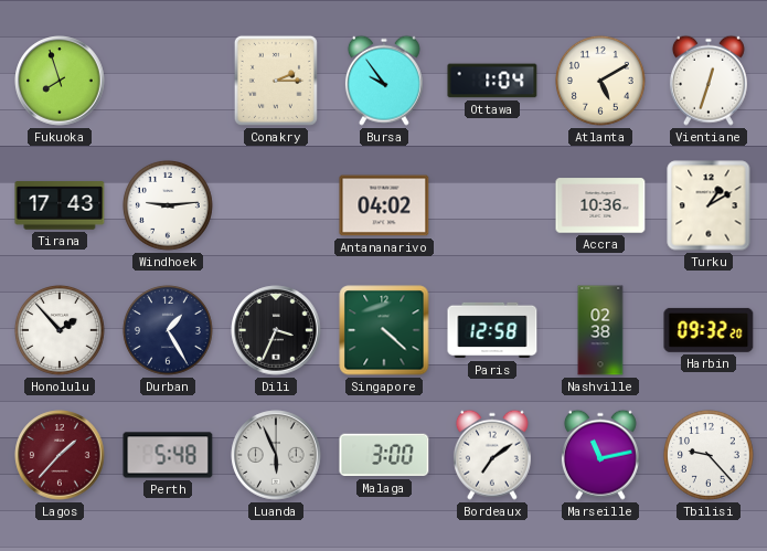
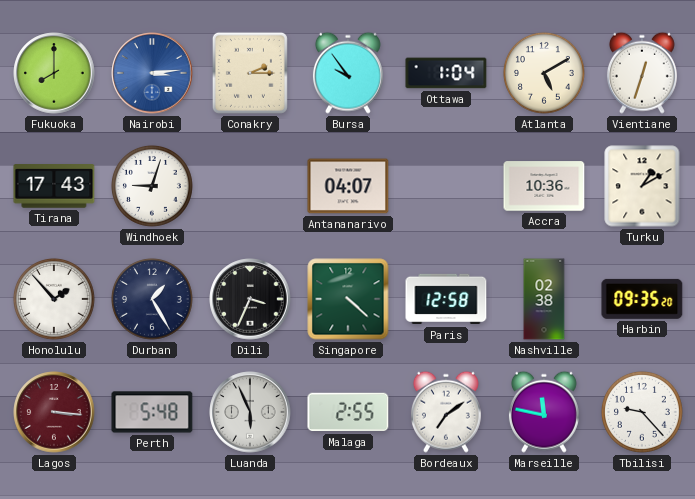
Fukuoka: 7:57 -> 8:00
Nairobi: none -> 3:14
Windhoek: 9:14 -> 9:03
Antananarivo: 04:02 -> 04:07
Harbin: 09:32 -> 09:35
Lagos: 1:37 -> 3:16
Malaga: 3:00 -> 2:55
Marseille: 11:13 -> 11:47
